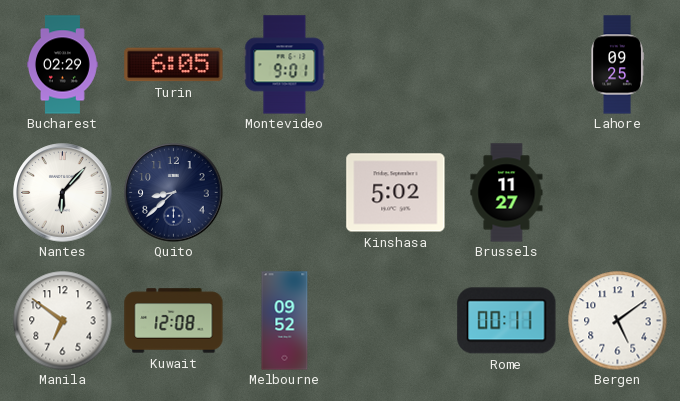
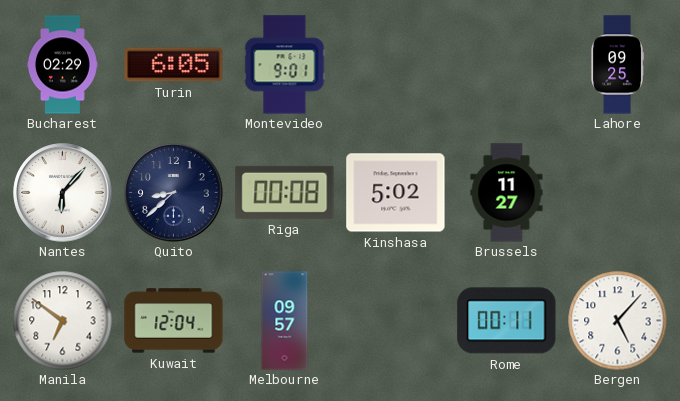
Riga: none -> 00:08
Kuwait: 12:08 -> 12:04
Melbourne: 09:52 -> 09:57
Bergen: 5:09 -> 5:07
